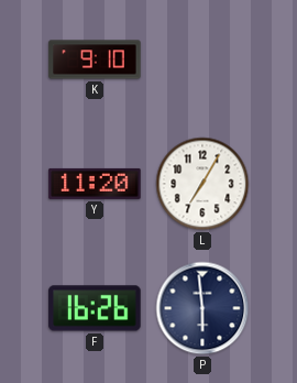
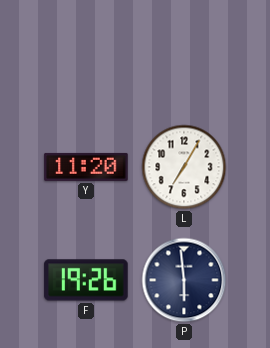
K: 9:10 -> none
F: 16:26 -> 19:26
